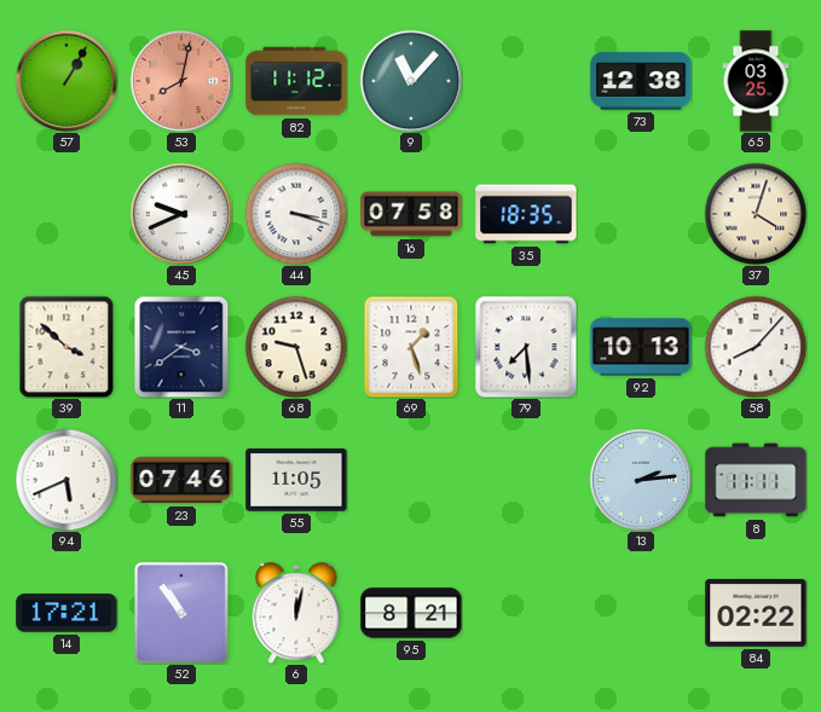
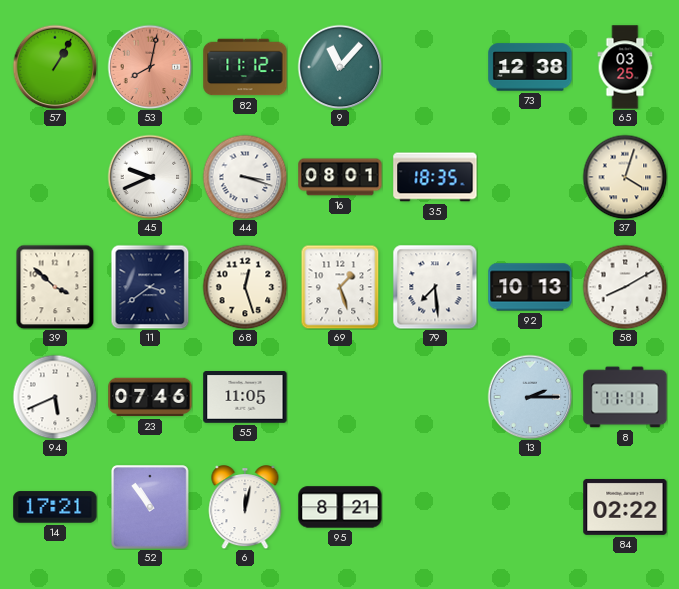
16: 07:58 -> 08:01
68: 9:27 -> 12:27
58: 8:07 -> 8:10
13: 2:14 -> 2:15
